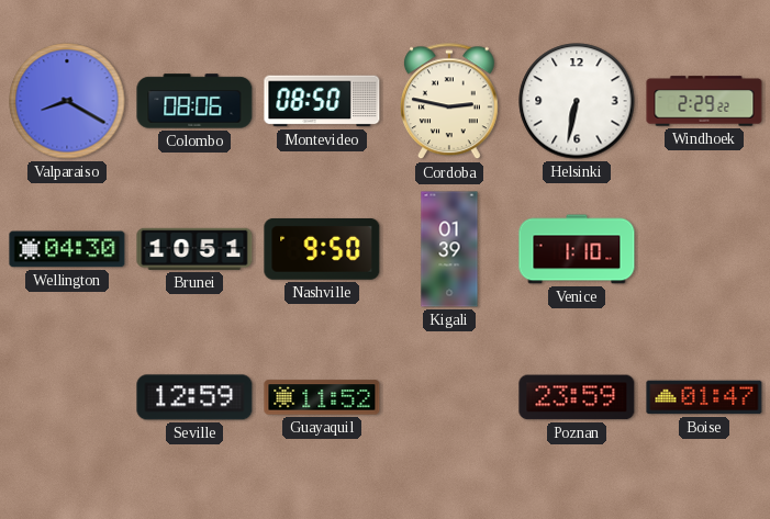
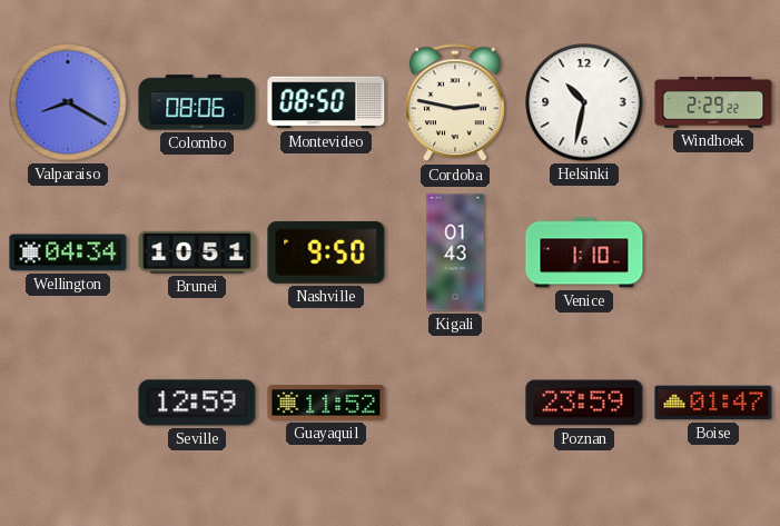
Helsinki: 6:32 -> 10:32
Wellington: 04:30 -> 04:34
Kigali: 01:39 -> 01:43
